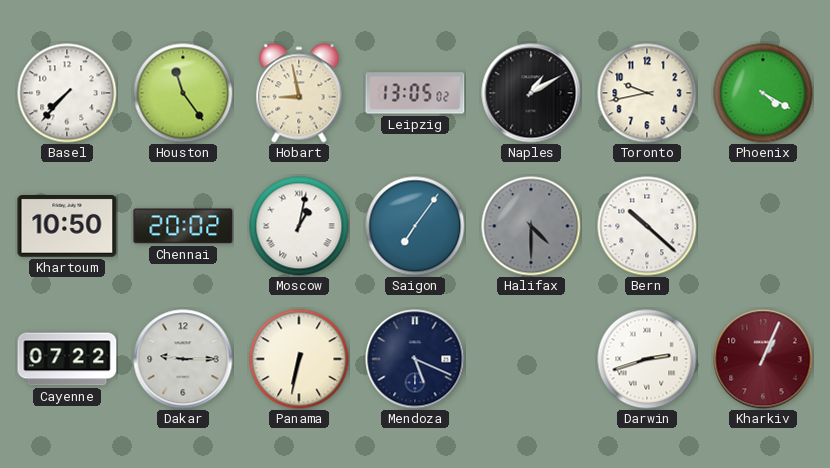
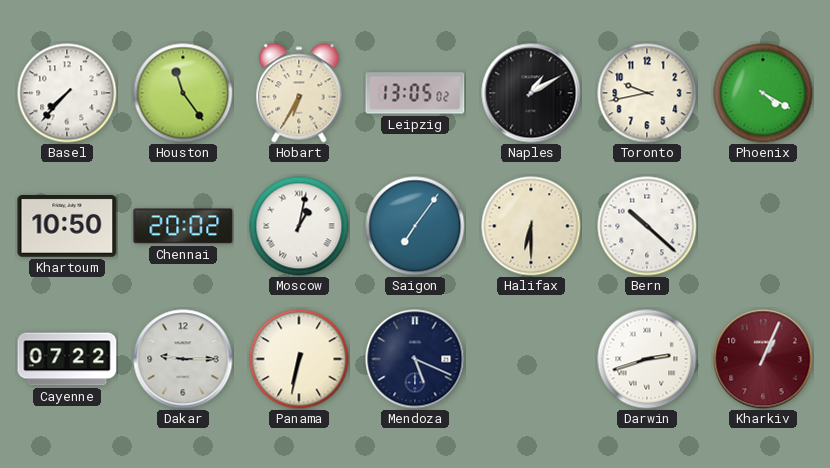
Hobart: 8:58 -> 6:35
Halifax: 4:30 -> 6:30
Halifax dial: grey -> cream
